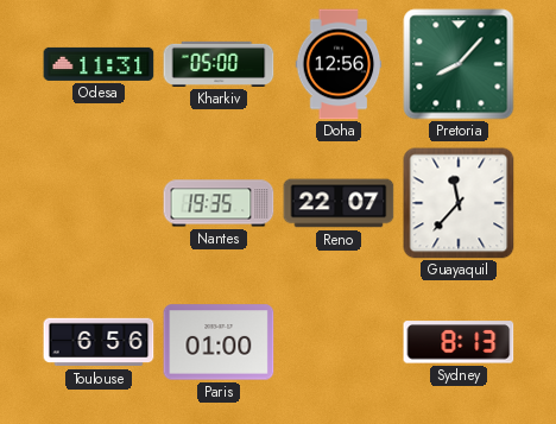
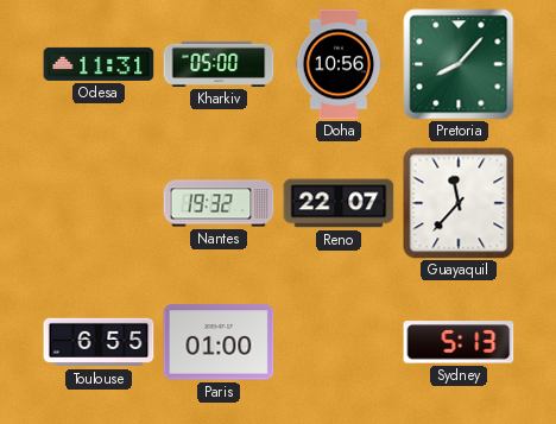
Doha: 12:56 -> 10:56
Nantes: 19:35 -> 19:32
Toulouse: 6:56 -> 6:55
Sydney: 8:13 -> 5:13
